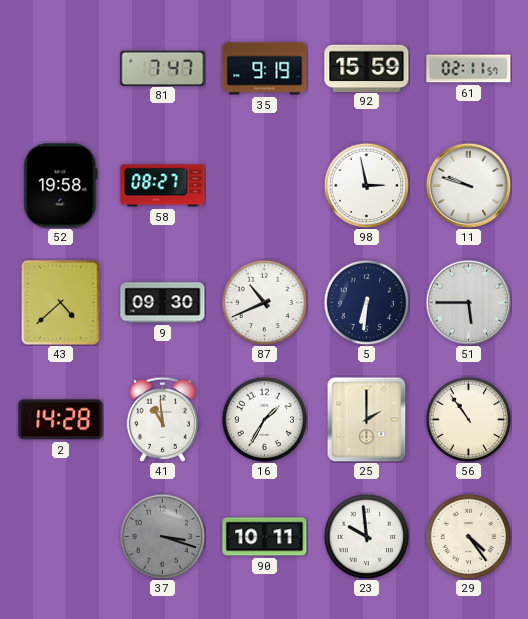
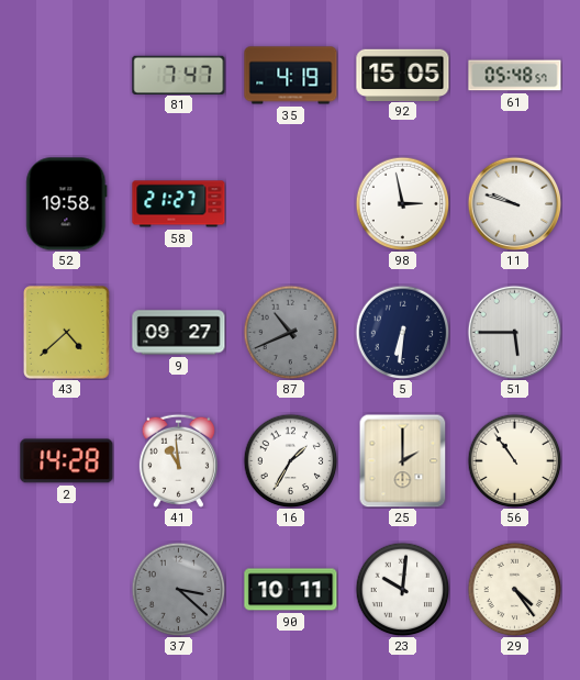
35: 9:19 -> 4:19
92: 15:59 -> 15:05
61: 02:11 -> 05:48
58: 08:27 -> 21:27
9: 09:30 -> 09:27
87 dial: white -> grey
37: 3:18 -> 3:22
23: 9:59 -> 10:01
